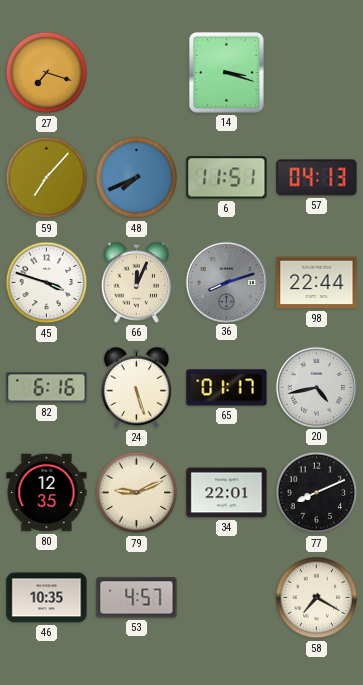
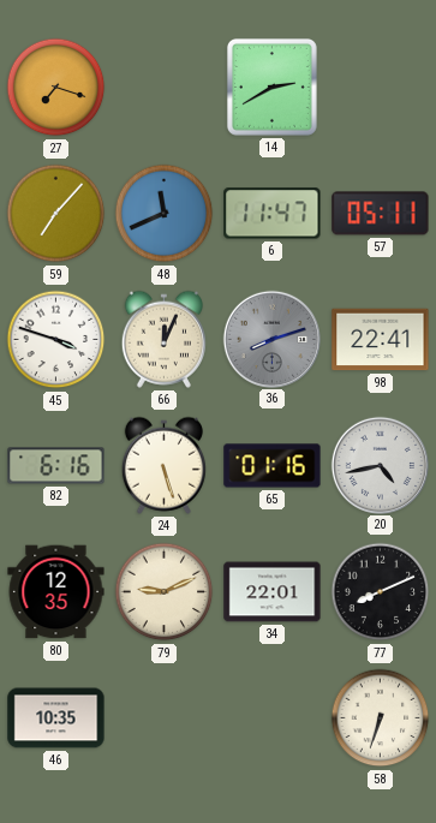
14: 3:18 -> 2:40
48: 7:41 -> 11:41
6: 11:51 -> 11:47
57: 04:13 -> 05:11
98: 22:44 -> 22:41
65: 01:17 -> 01:16
53: 4:57 -> none
58: 7:20 -> 6:33
